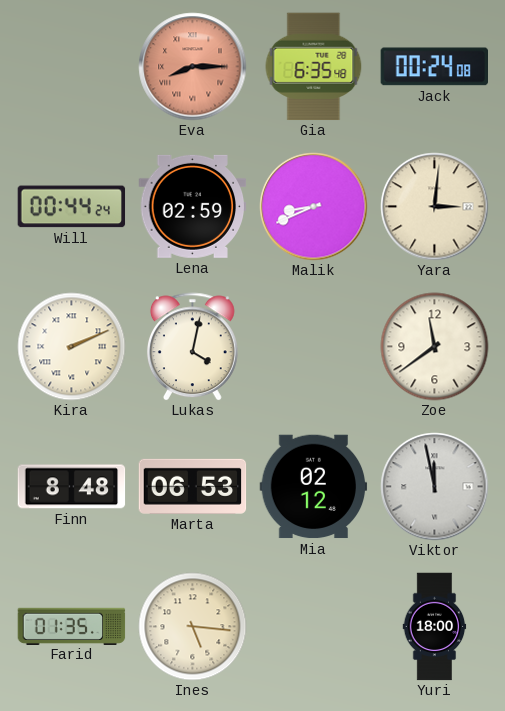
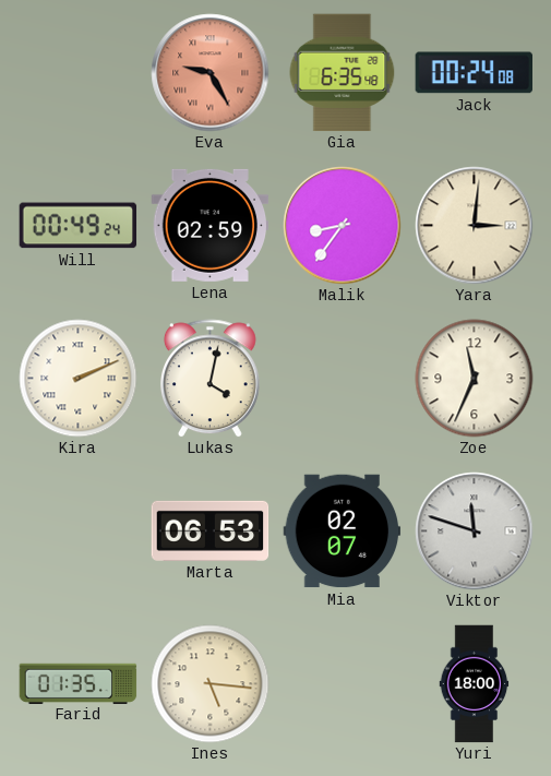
Eva: 8:15 -> 9:25
Will: 00:44 -> 00:49
Malik: 8:41 -> 8:36
Zoe: 11:39 -> 11:34
Finn: 8:48 -> none
Mia: 02:12 -> 02:07
Viktor: 11:58 -> 11:48
